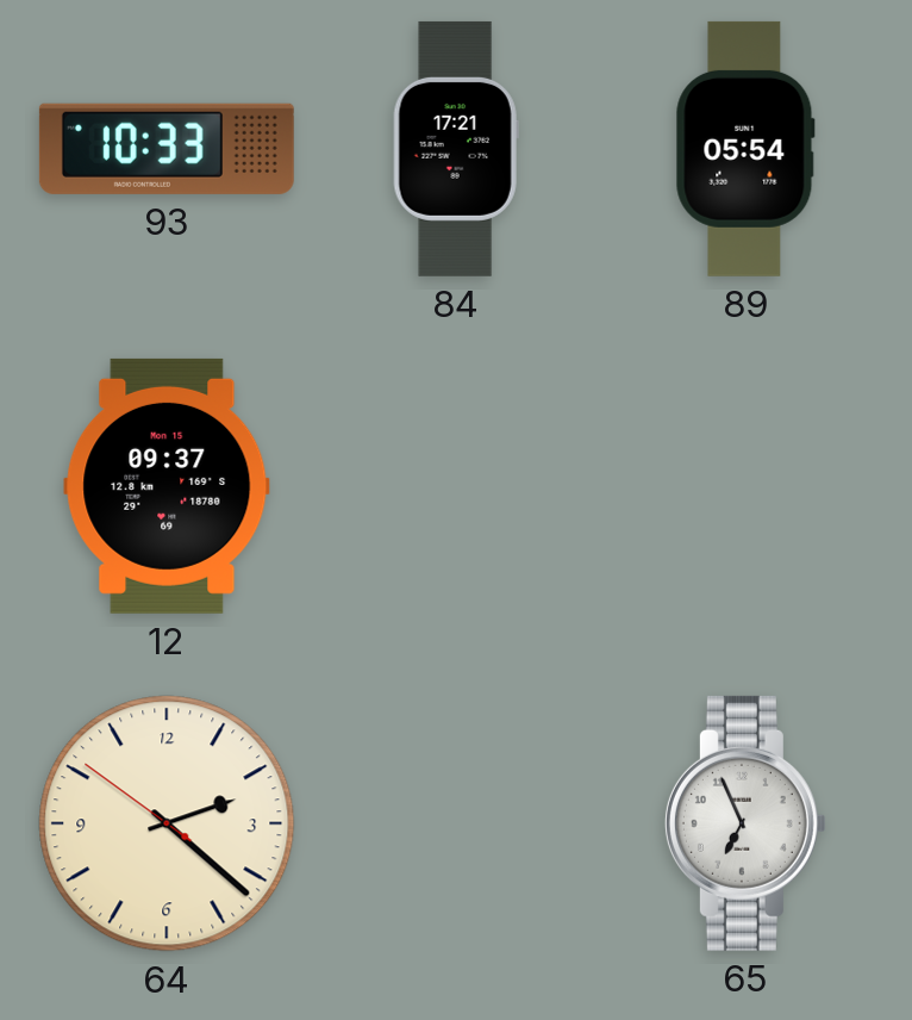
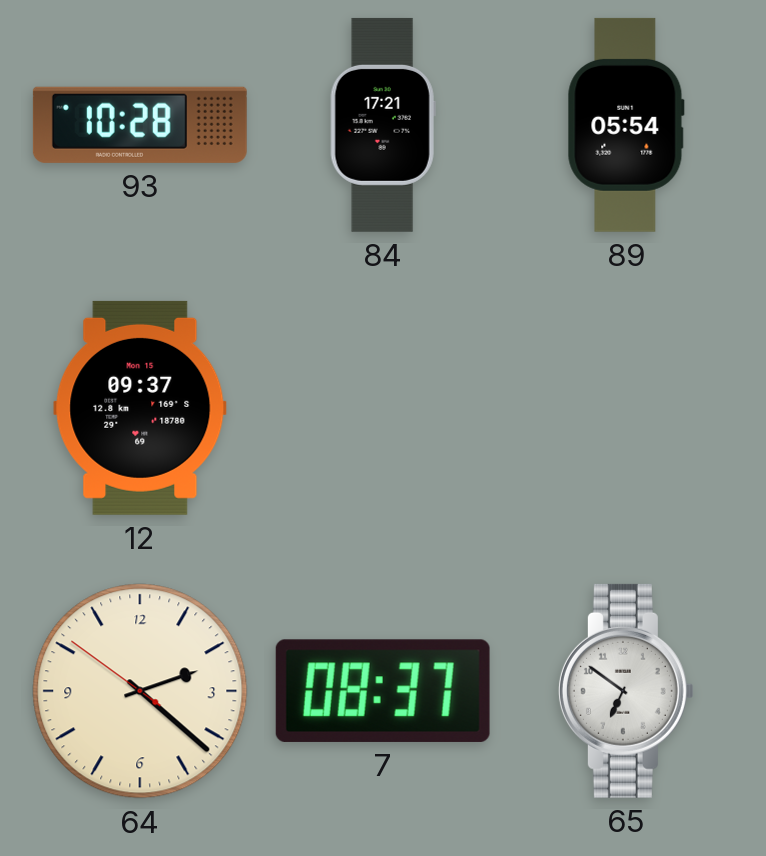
93: 10:33 -> 10:28
7: none -> 08:37
65: 6:56 -> 6:51
